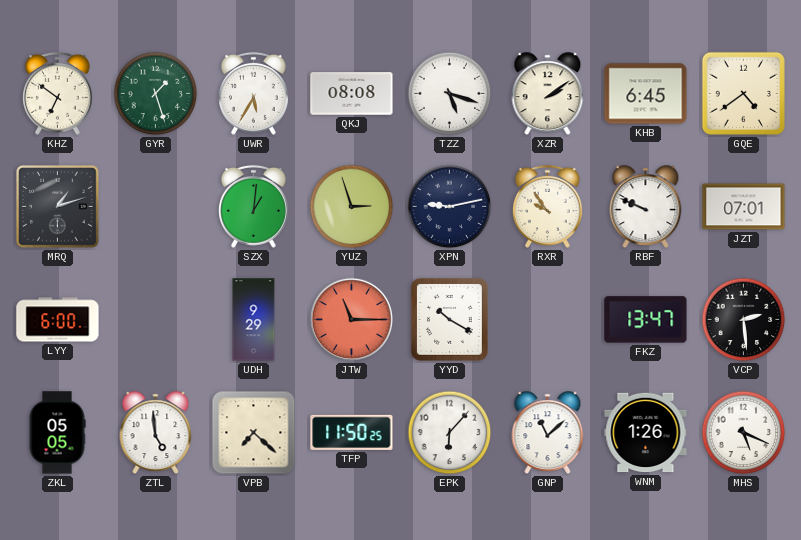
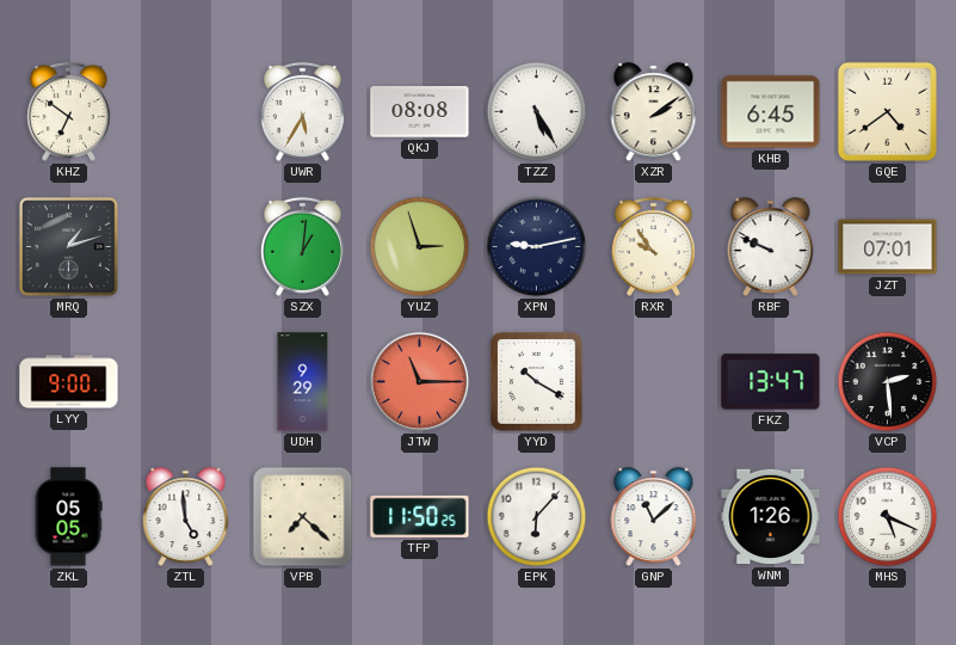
GYR: 1:27 -> none
TZZ: 5:18 -> 5:25
LYY: 6:00 -> 9:00
